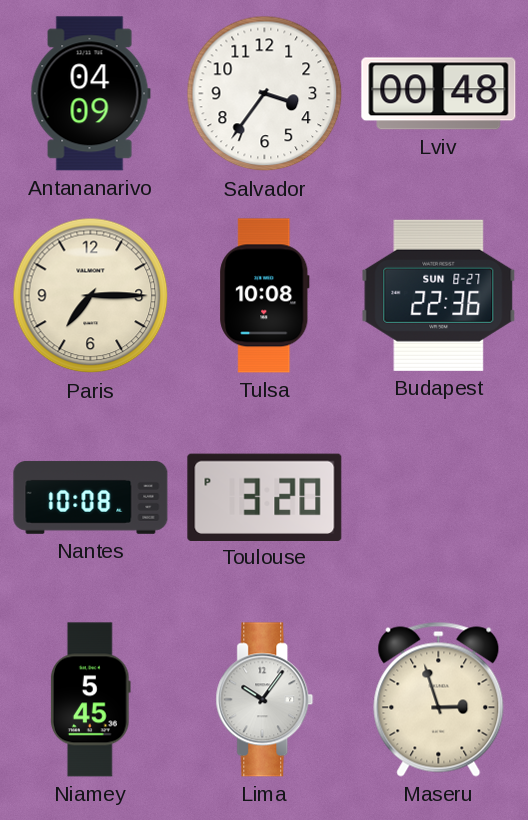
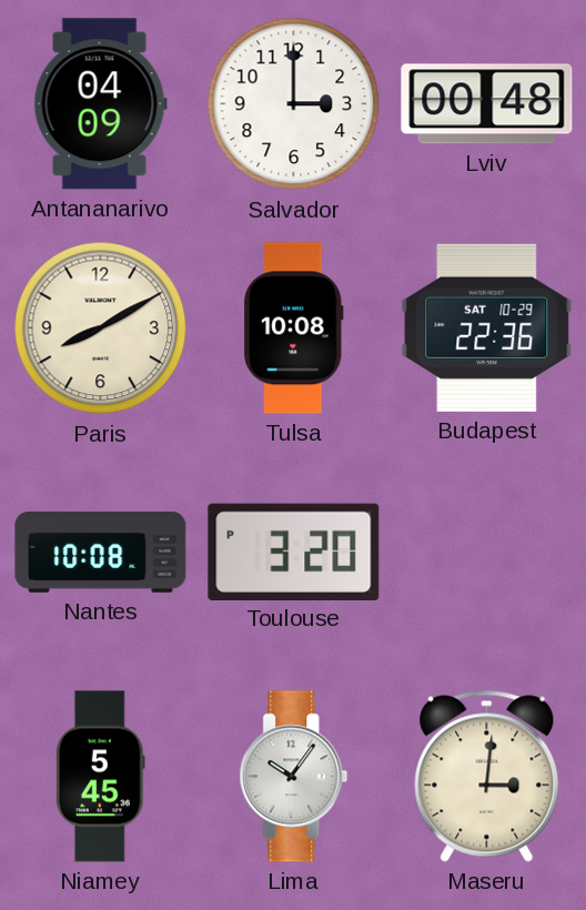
Salvador: 3:36 -> 3:00
Paris: 7:15 -> 8:10
Budapest date: SUN 8-27 -> SAT 10-29
Maseru: 2:57 -> 3:01
